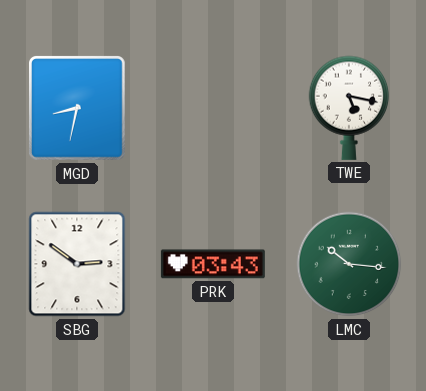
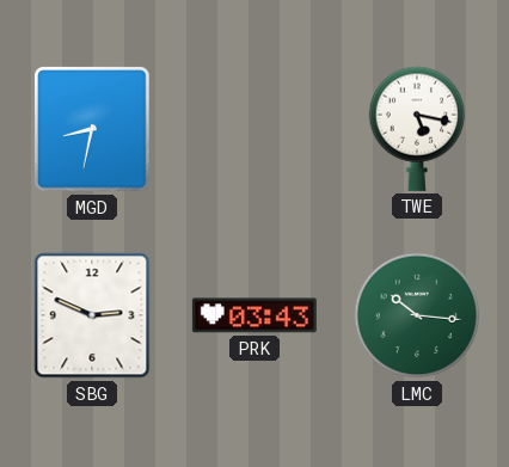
SBG: 2:51 -> 2:49
